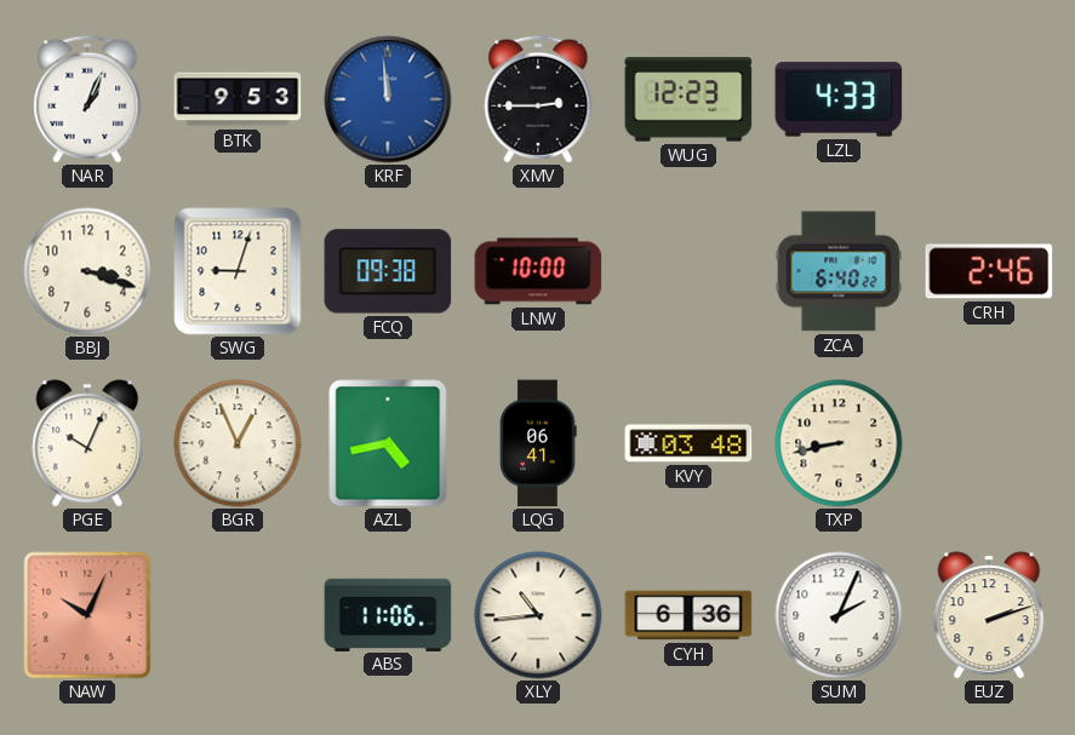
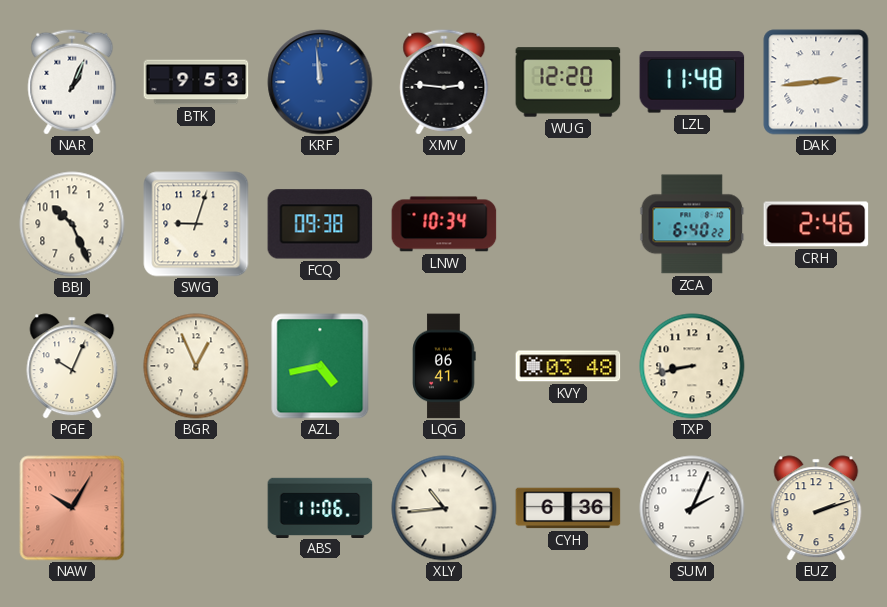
XMV: 2:45 -> 2:46
WUG: 12:23 -> 12:20
LZL: 4:33 -> 11:48
DAK: none -> 2:44
BBJ: 3:18 -> 10:26
LNW: 10:00 -> 10:34
NAW: 10:04 -> 10:05
